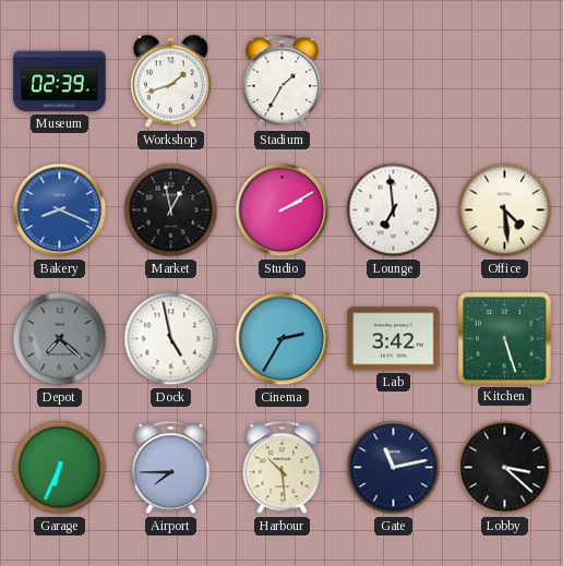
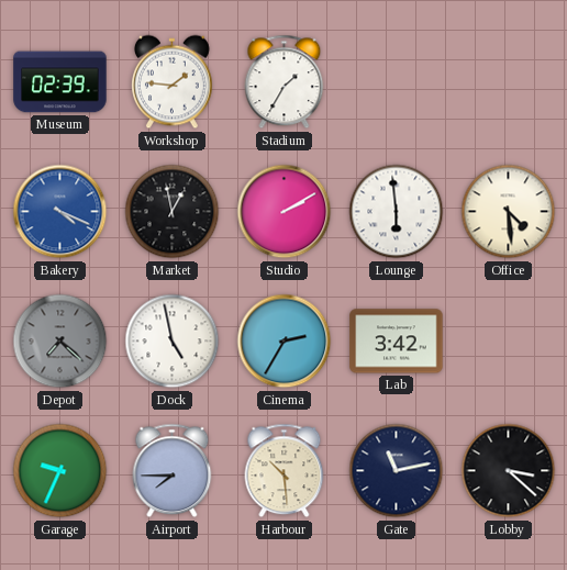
Workshop: 1:42 -> 1:46
Bakery: 8:19 -> 4:19
Lounge: 6:59 -> 5:59
Kitchen: 5:27 -> none
Garage: 6:34 -> 9:34
